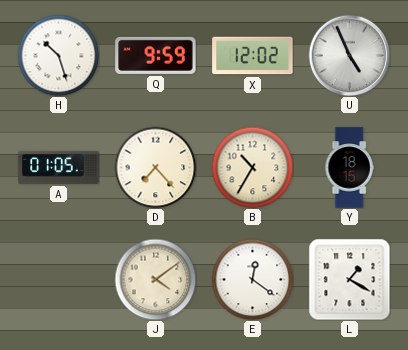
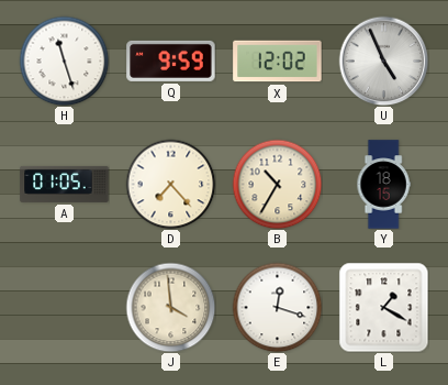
H: 10:27 -> 11:27
J: 4:09 -> 3:59
E: 12:21 -> 12:18
